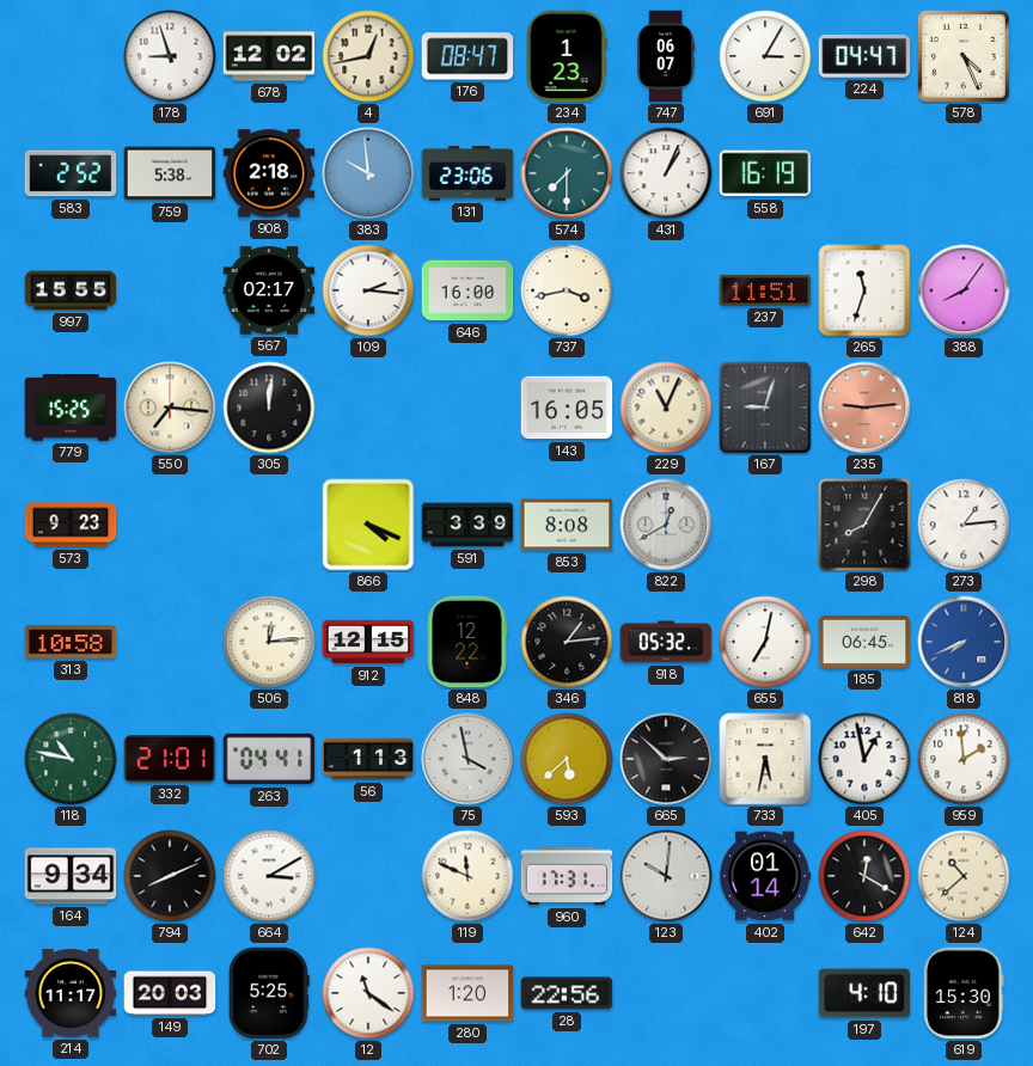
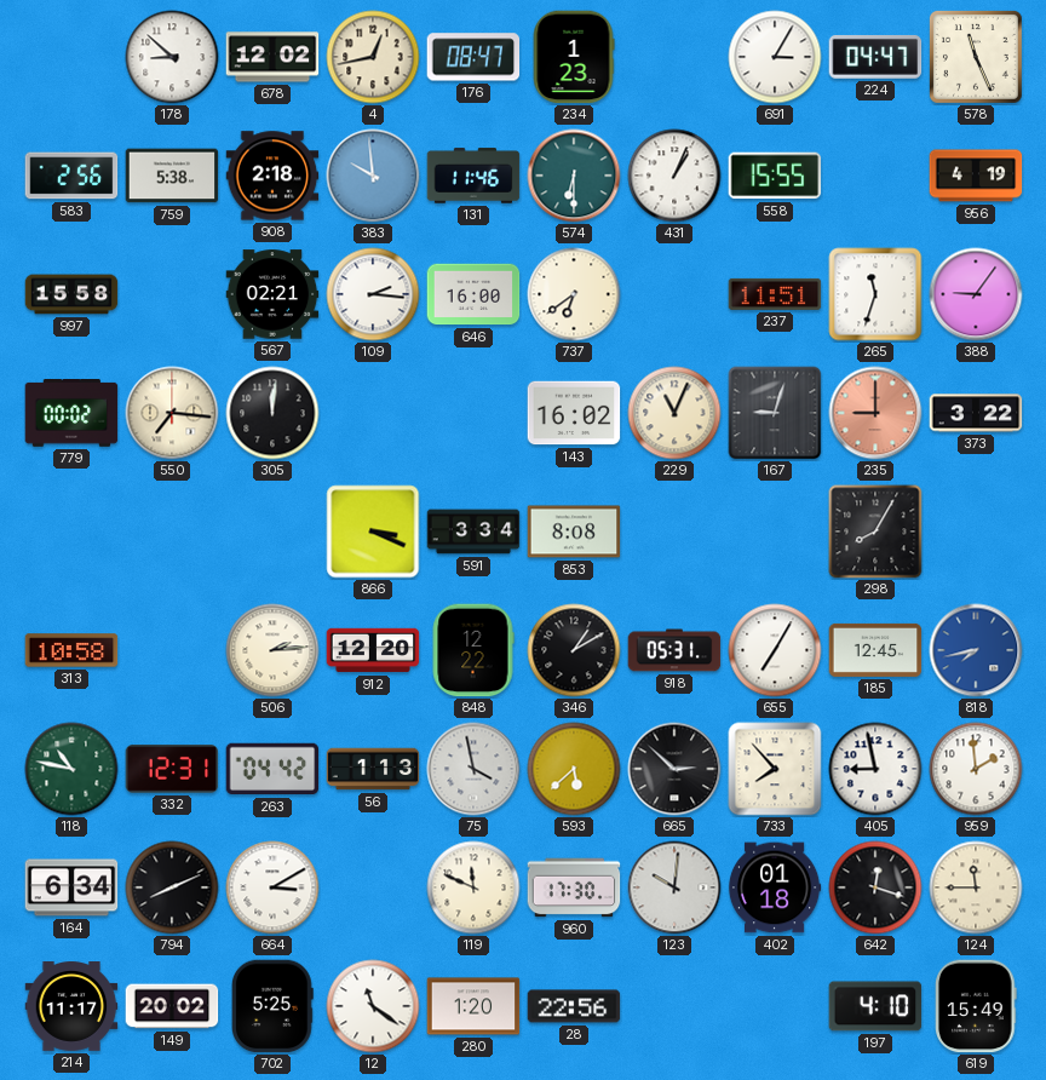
178: 8:57 -> 8:52
747: 06:07 -> none
578: 4:26 -> 11:26
583: 2:52 -> 2:56
131: 23:06 -> 11:46
574: 7:30 -> 6:30
558: 16:19 -> 15:55
956: none -> 4:19
997: 15:55 -> 15:58
567: 02:17 -> 02:21
737: 3:43 -> 6:39
388: 8:06 -> 9:06
779: 15:25 -> 00:02
143: 16:05 -> 16:02
235: 9:14 -> 9:00
373: none -> 3:22
573: 9:23 -> none
866: 4:19 -> 3:19
591: 3:39 -> 3:34
822: 12:40 -> none
273: 1:14 -> none
506: 12:14 -> 2:14
912: 12:15 -> 12:20
346: 1:14 -> 1:10
918: 05:32 -> 05:31
655: 7:02 -> 7:05
185: 06:45 -> 12:45
818: 7:41 -> 7:43
332: 21:01 -> 12:31
263: 04:41 -> 04:42
733: 5:32 -> 7:53
405: 12:58 -> 8:58
164: 9:34 -> 6:34
960: 17:31 -> 17:30
402: 01:14 -> 01:18
642: 12:20 -> 12:18
124: 10:38 -> 11:45
149: 20:03 -> 20:02
619: 15:30 -> 15:49
